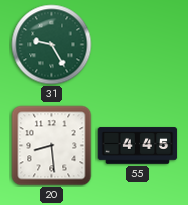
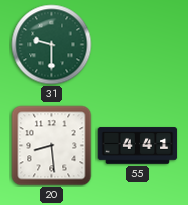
31: 9:25 -> 9:30
55: 4:45 -> 4:41
